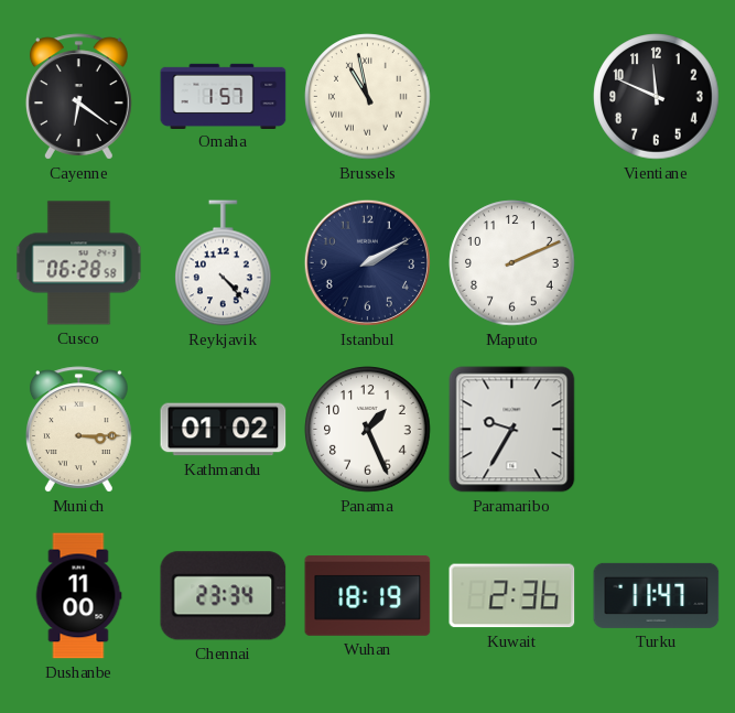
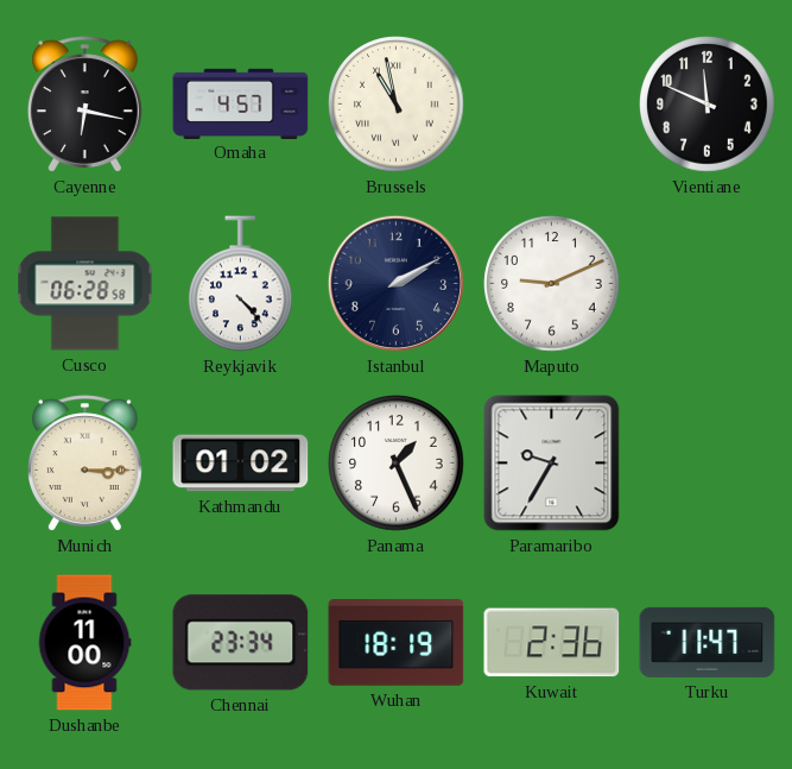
Cayenne: 6:21 -> 6:17
Omaha: 1:57 -> 4:57
Maputo: 2:11 -> 9:11
